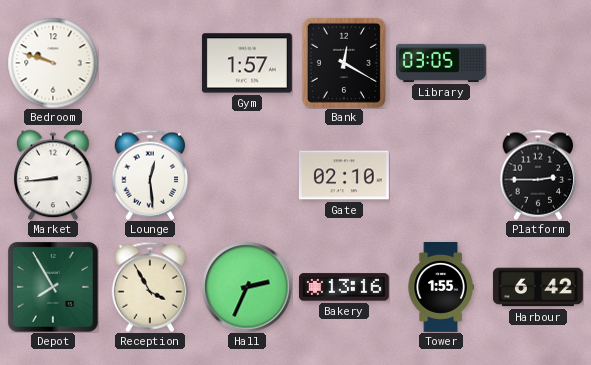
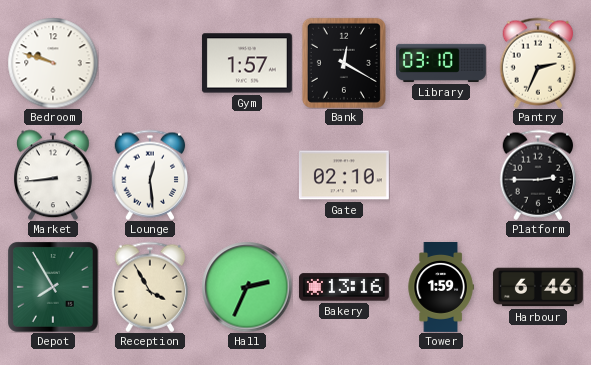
Library: 03:05 -> 03:10
Pantry: none -> 2:34
Tower: 1:55 -> 1:59
Harbour: 6:42 -> 6:46
